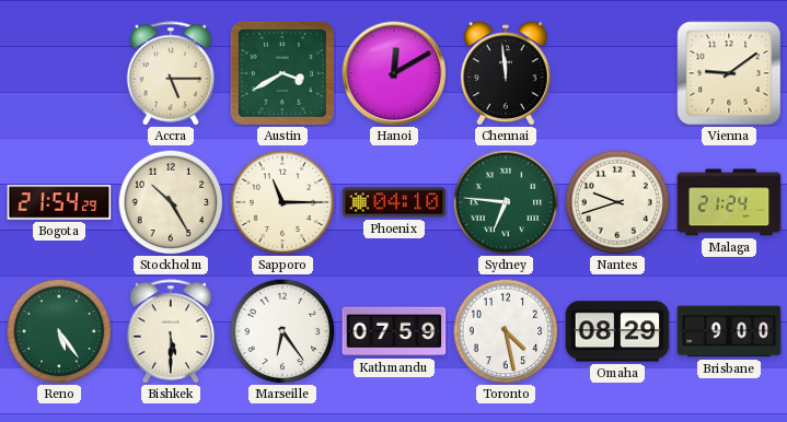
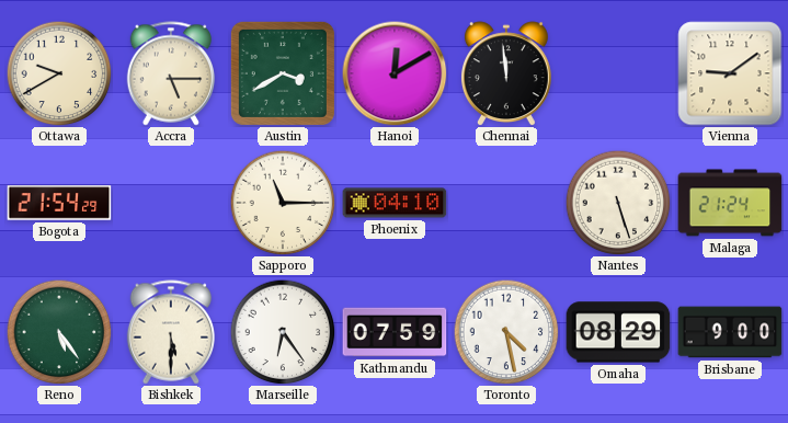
Ottawa: none -> 9:40
Stockholm: 10:25 -> none
Sydney: 6:46 -> none
Nantes: 9:42 -> 5:27
